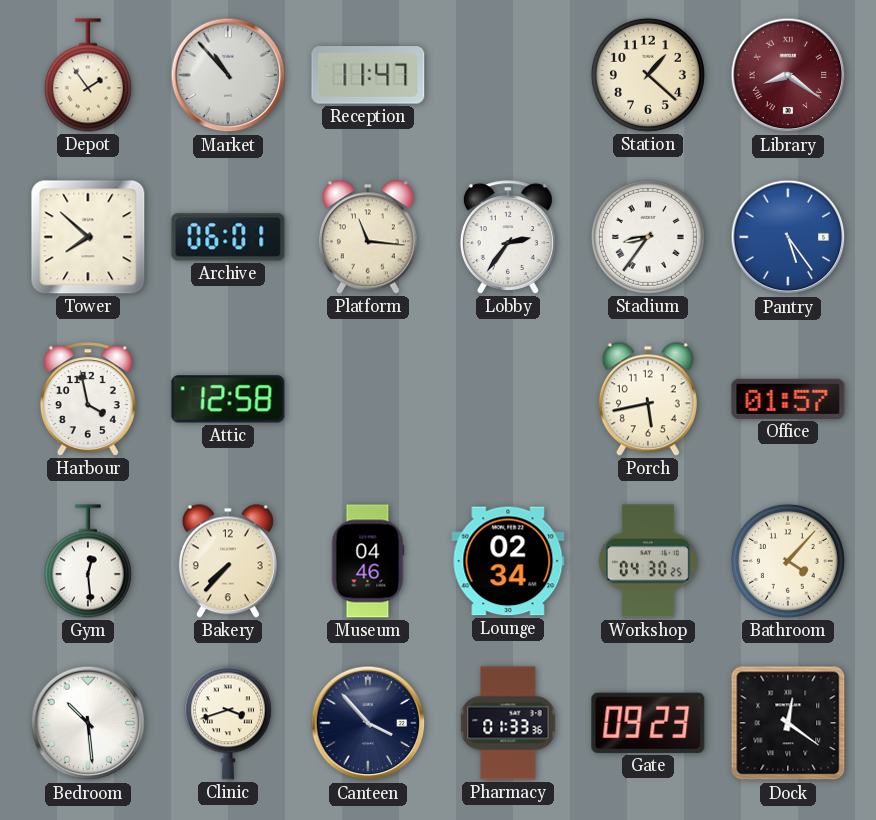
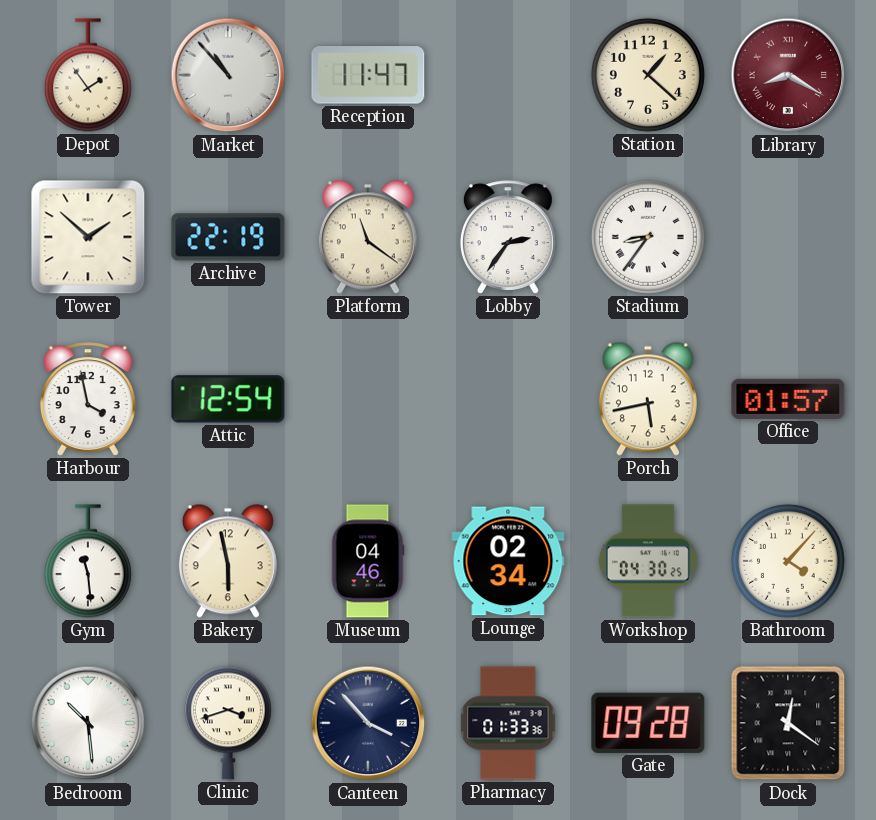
Library: 8:21 -> 8:20
Tower: 7:52 -> 1:52
Archive: 06:01 -> 22:19
Platform: 11:16 -> 11:21
Pantry: 5:24 -> none
Attic: 12:58 -> 12:54
Gym: 12:29 -> 11:29
Bakery: 7:37 -> 5:58
Gate: 09:23 -> 09:28
